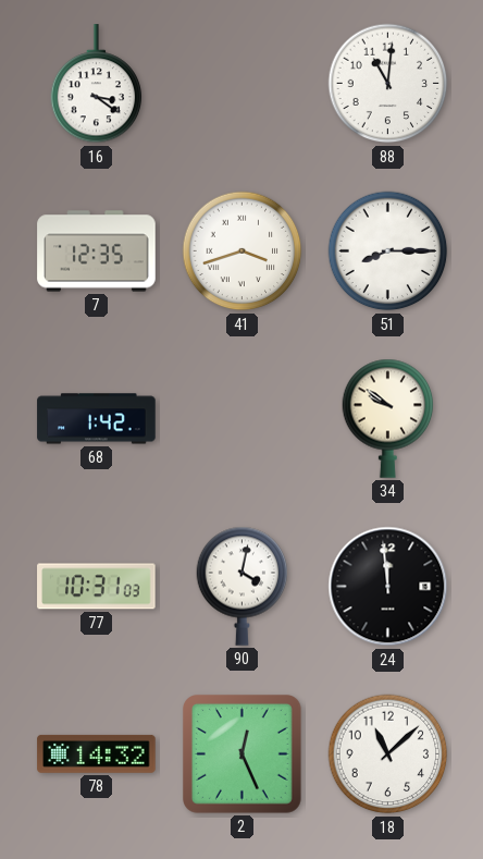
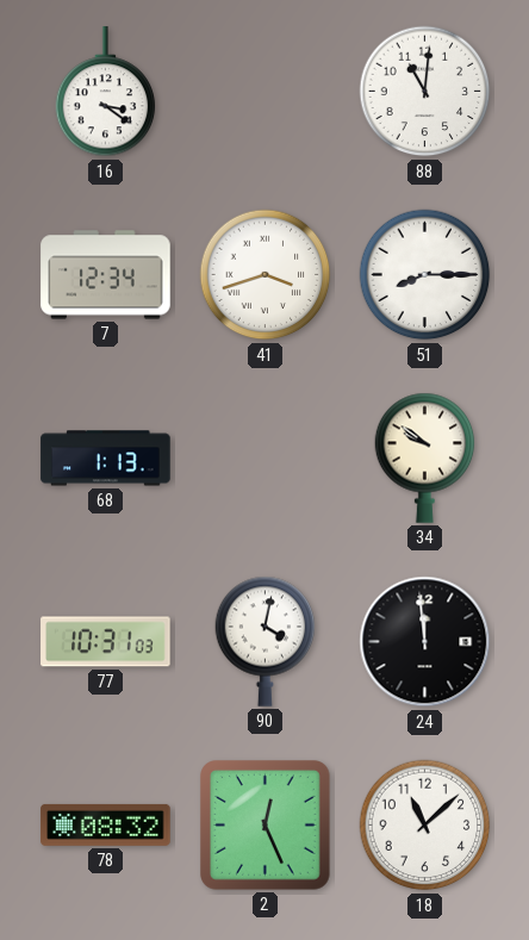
7: 12:35 -> 12:34
68: 1:42 -> 1:13
78: 14:32 -> 08:32
